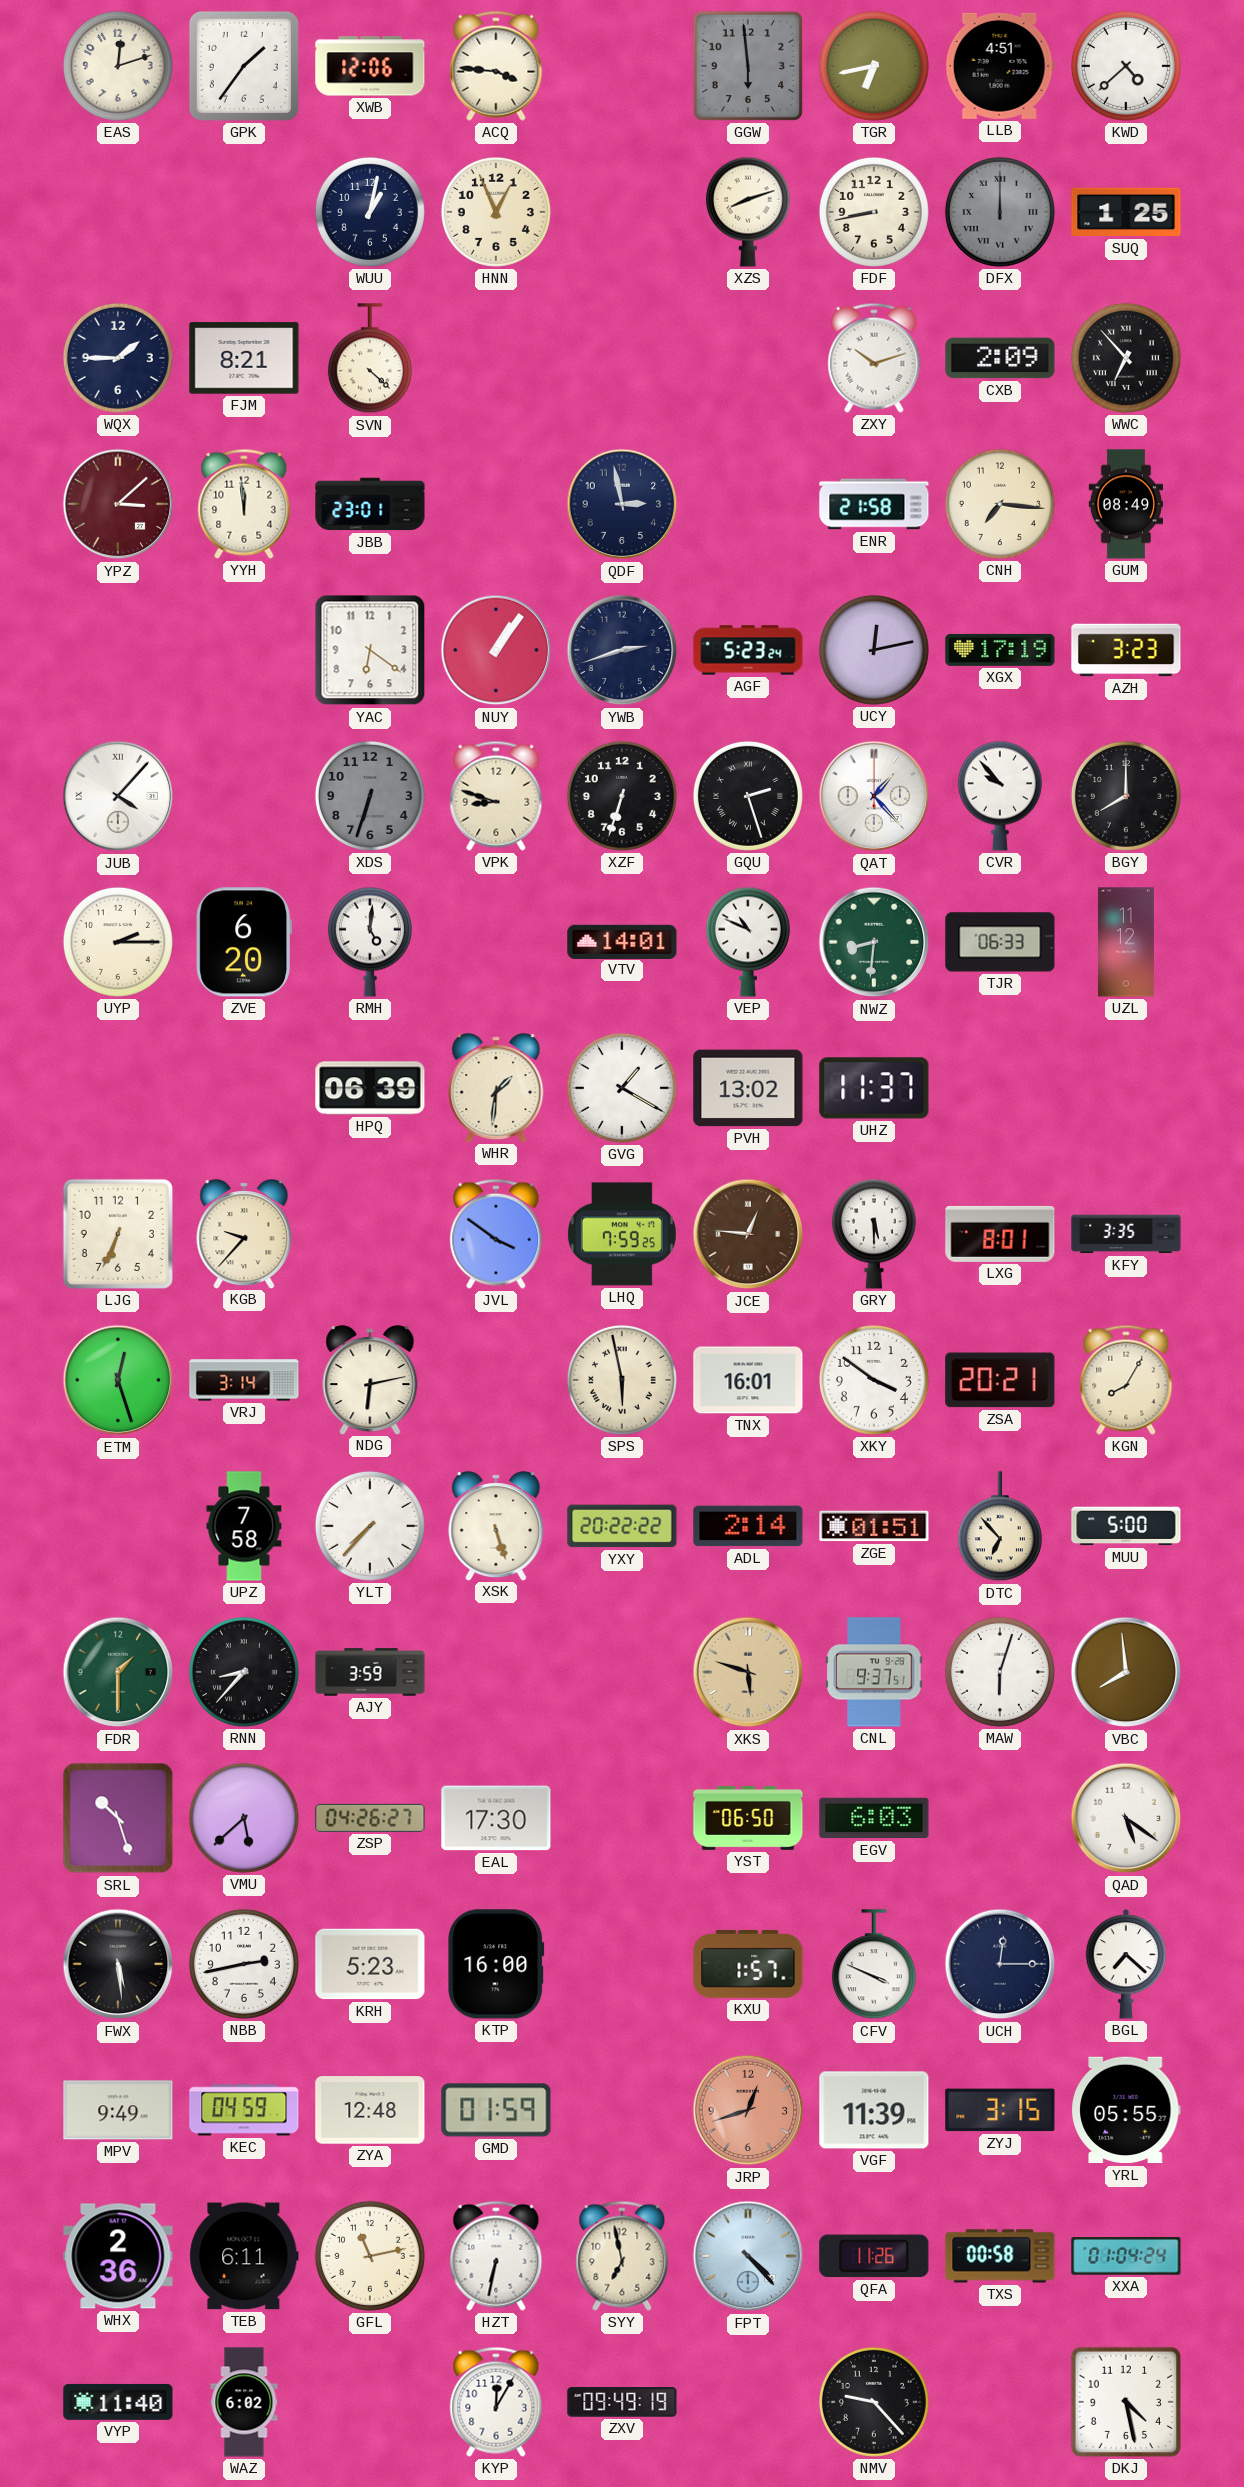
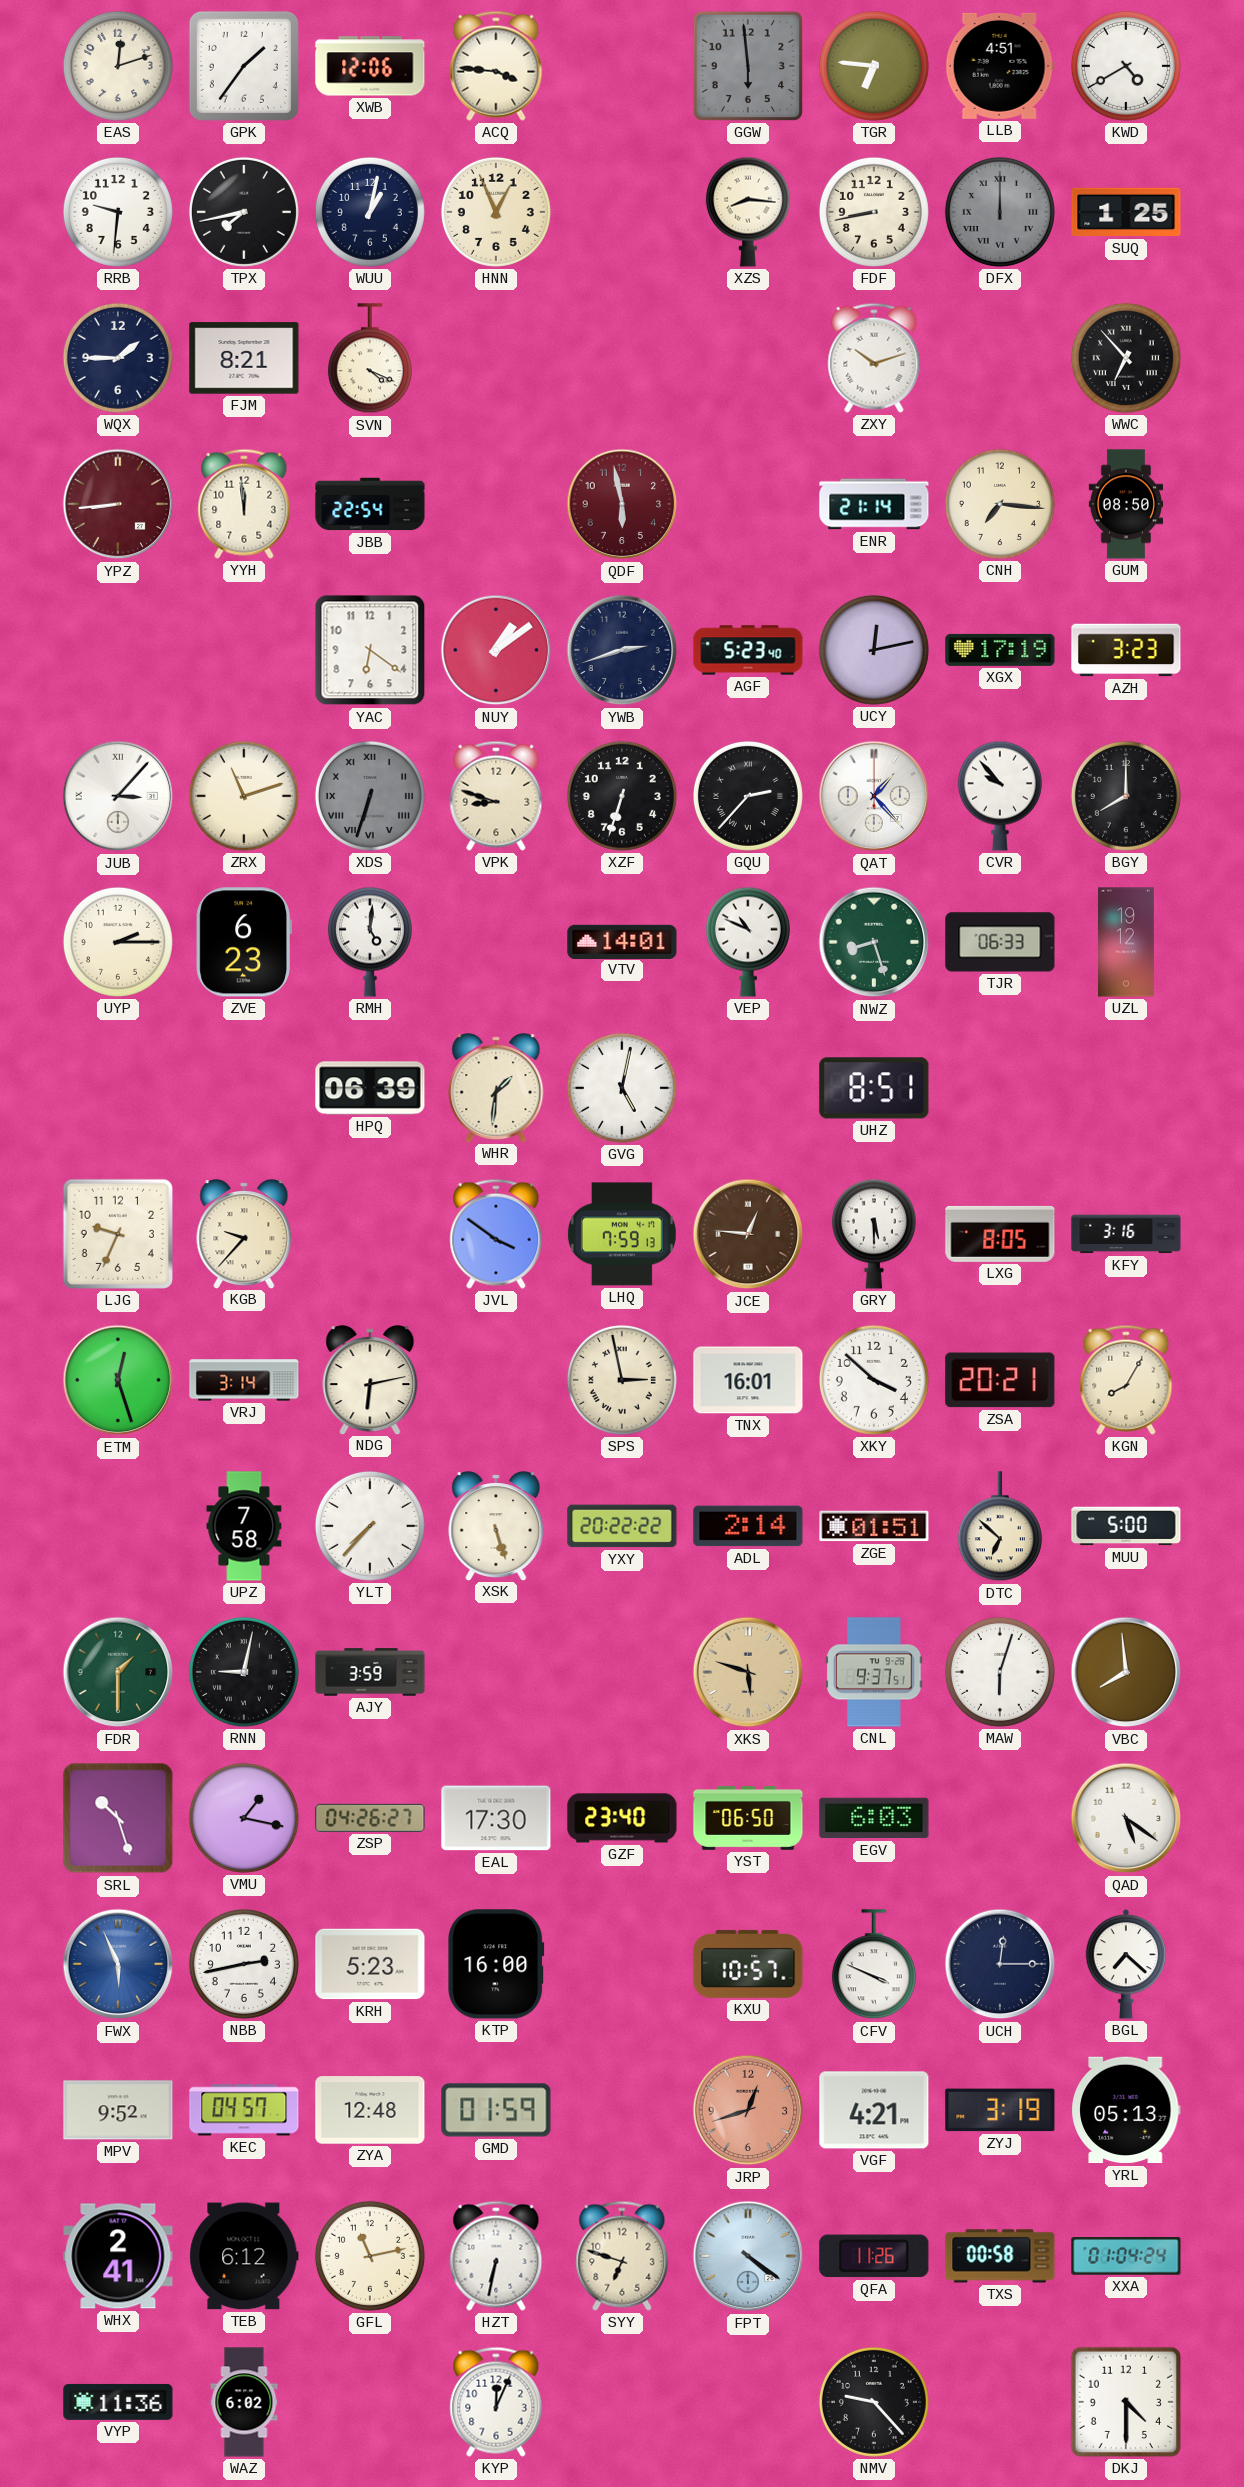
TGR: 6:43 -> 6:46
KWD: 4:38 -> 4:40
RRB: none -> 9:31
TPX: none -> 7:43
XZS: 8:12 -> 8:16
SVN: 4:22 -> 4:19
CXB: 2:09 -> none
YPZ: 3:08 -> 8:44
JBB: 23:01 -> 22:54
QDF: 2:58 -> 5:58
QDF dial: navy -> burgundy
ENR: 21:58 -> 21:14
GUM: 08:49 -> 08:50
NUY: 1:06 -> 1:09
AGF: 5:23:24 -> 5:23:40
JUB: 4:07 -> 3:07
ZRX: none -> 11:12
XDS numerals: Arabic -> Roman
GQU: 2:27 -> 2:37
ZVE: 6:20 -> 6:23
NWZ: 8:31 -> 8:27
UZL: 11:12 -> 19:12
GVG: 1:20 -> 5:02
PVH: 13:02 -> none
UHZ: 11:37 -> 8:51
LJG: 6:34 -> 9:34
LHQ: 7:59:25 -> 7:59:13
LXG: 8:01 -> 8:05
KFY: 3:35 -> 3:16
SPS: 5:58 -> 2:58
XKY: 3:51 -> 3:52
DTC: 6:53 -> 6:52
RNN: 8:37 -> 9:02
VMU: 5:38 -> 1:17
GZF: none -> 23:40
FWX: 5:29 -> 5:56
FWX dial: black -> blue
KXU: 1:57 -> 10:57
MPV: 9:49 -> 9:52
KEC: 04:59 -> 04:57
VGF: 11:39 -> 4:21
ZYJ: 3:15 -> 3:19
YRL: 05:55 -> 05:13
WHX: 2:36 -> 2:41
TEB: 6:11 -> 6:12
SYY: 6:58 -> 6:48
FPT: 4:23 -> 4:21
VYP: 11:40 -> 11:36
KYP: 12:05 -> 12:04
ZXV: 09:49 -> none
DKJ: 4:28 -> 4:30
